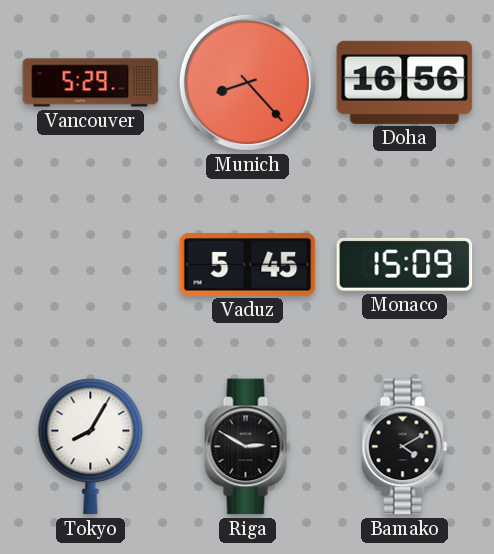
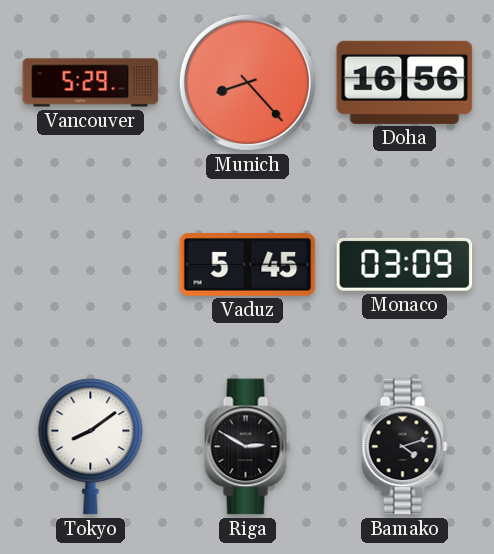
Monaco: 15:09 -> 03:09
Tokyo: 8:05 -> 8:09
Bamako: 4:10 -> 4:12
